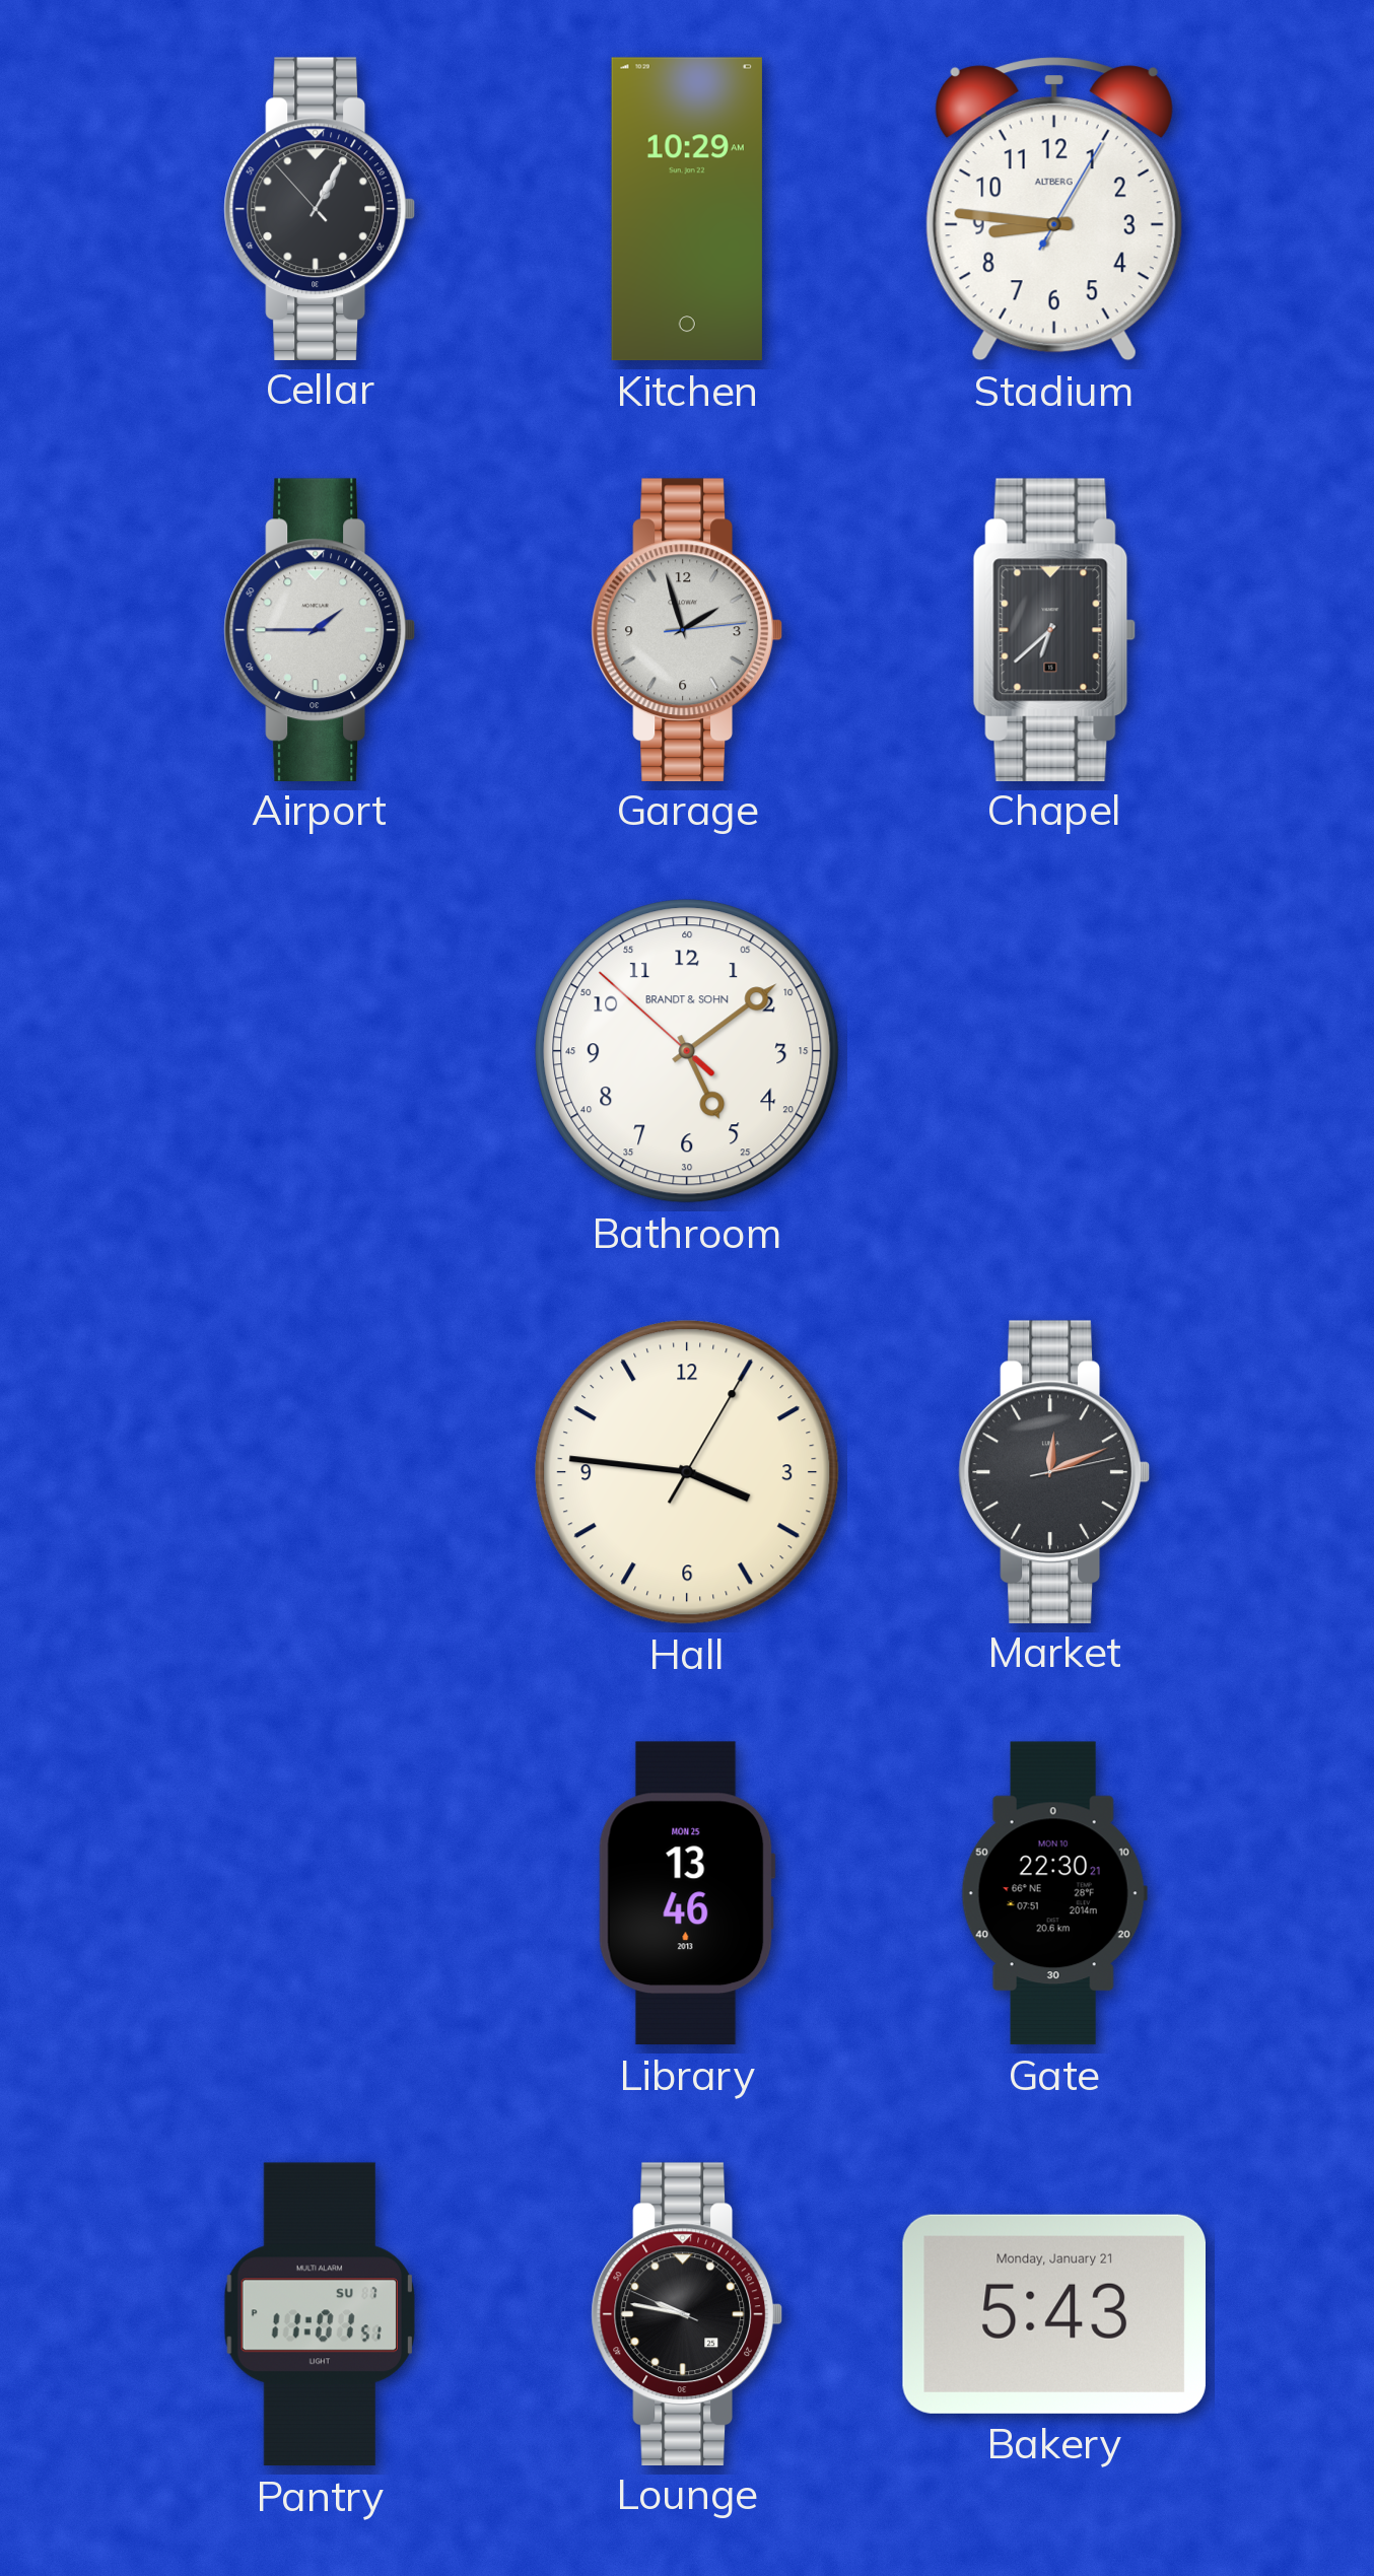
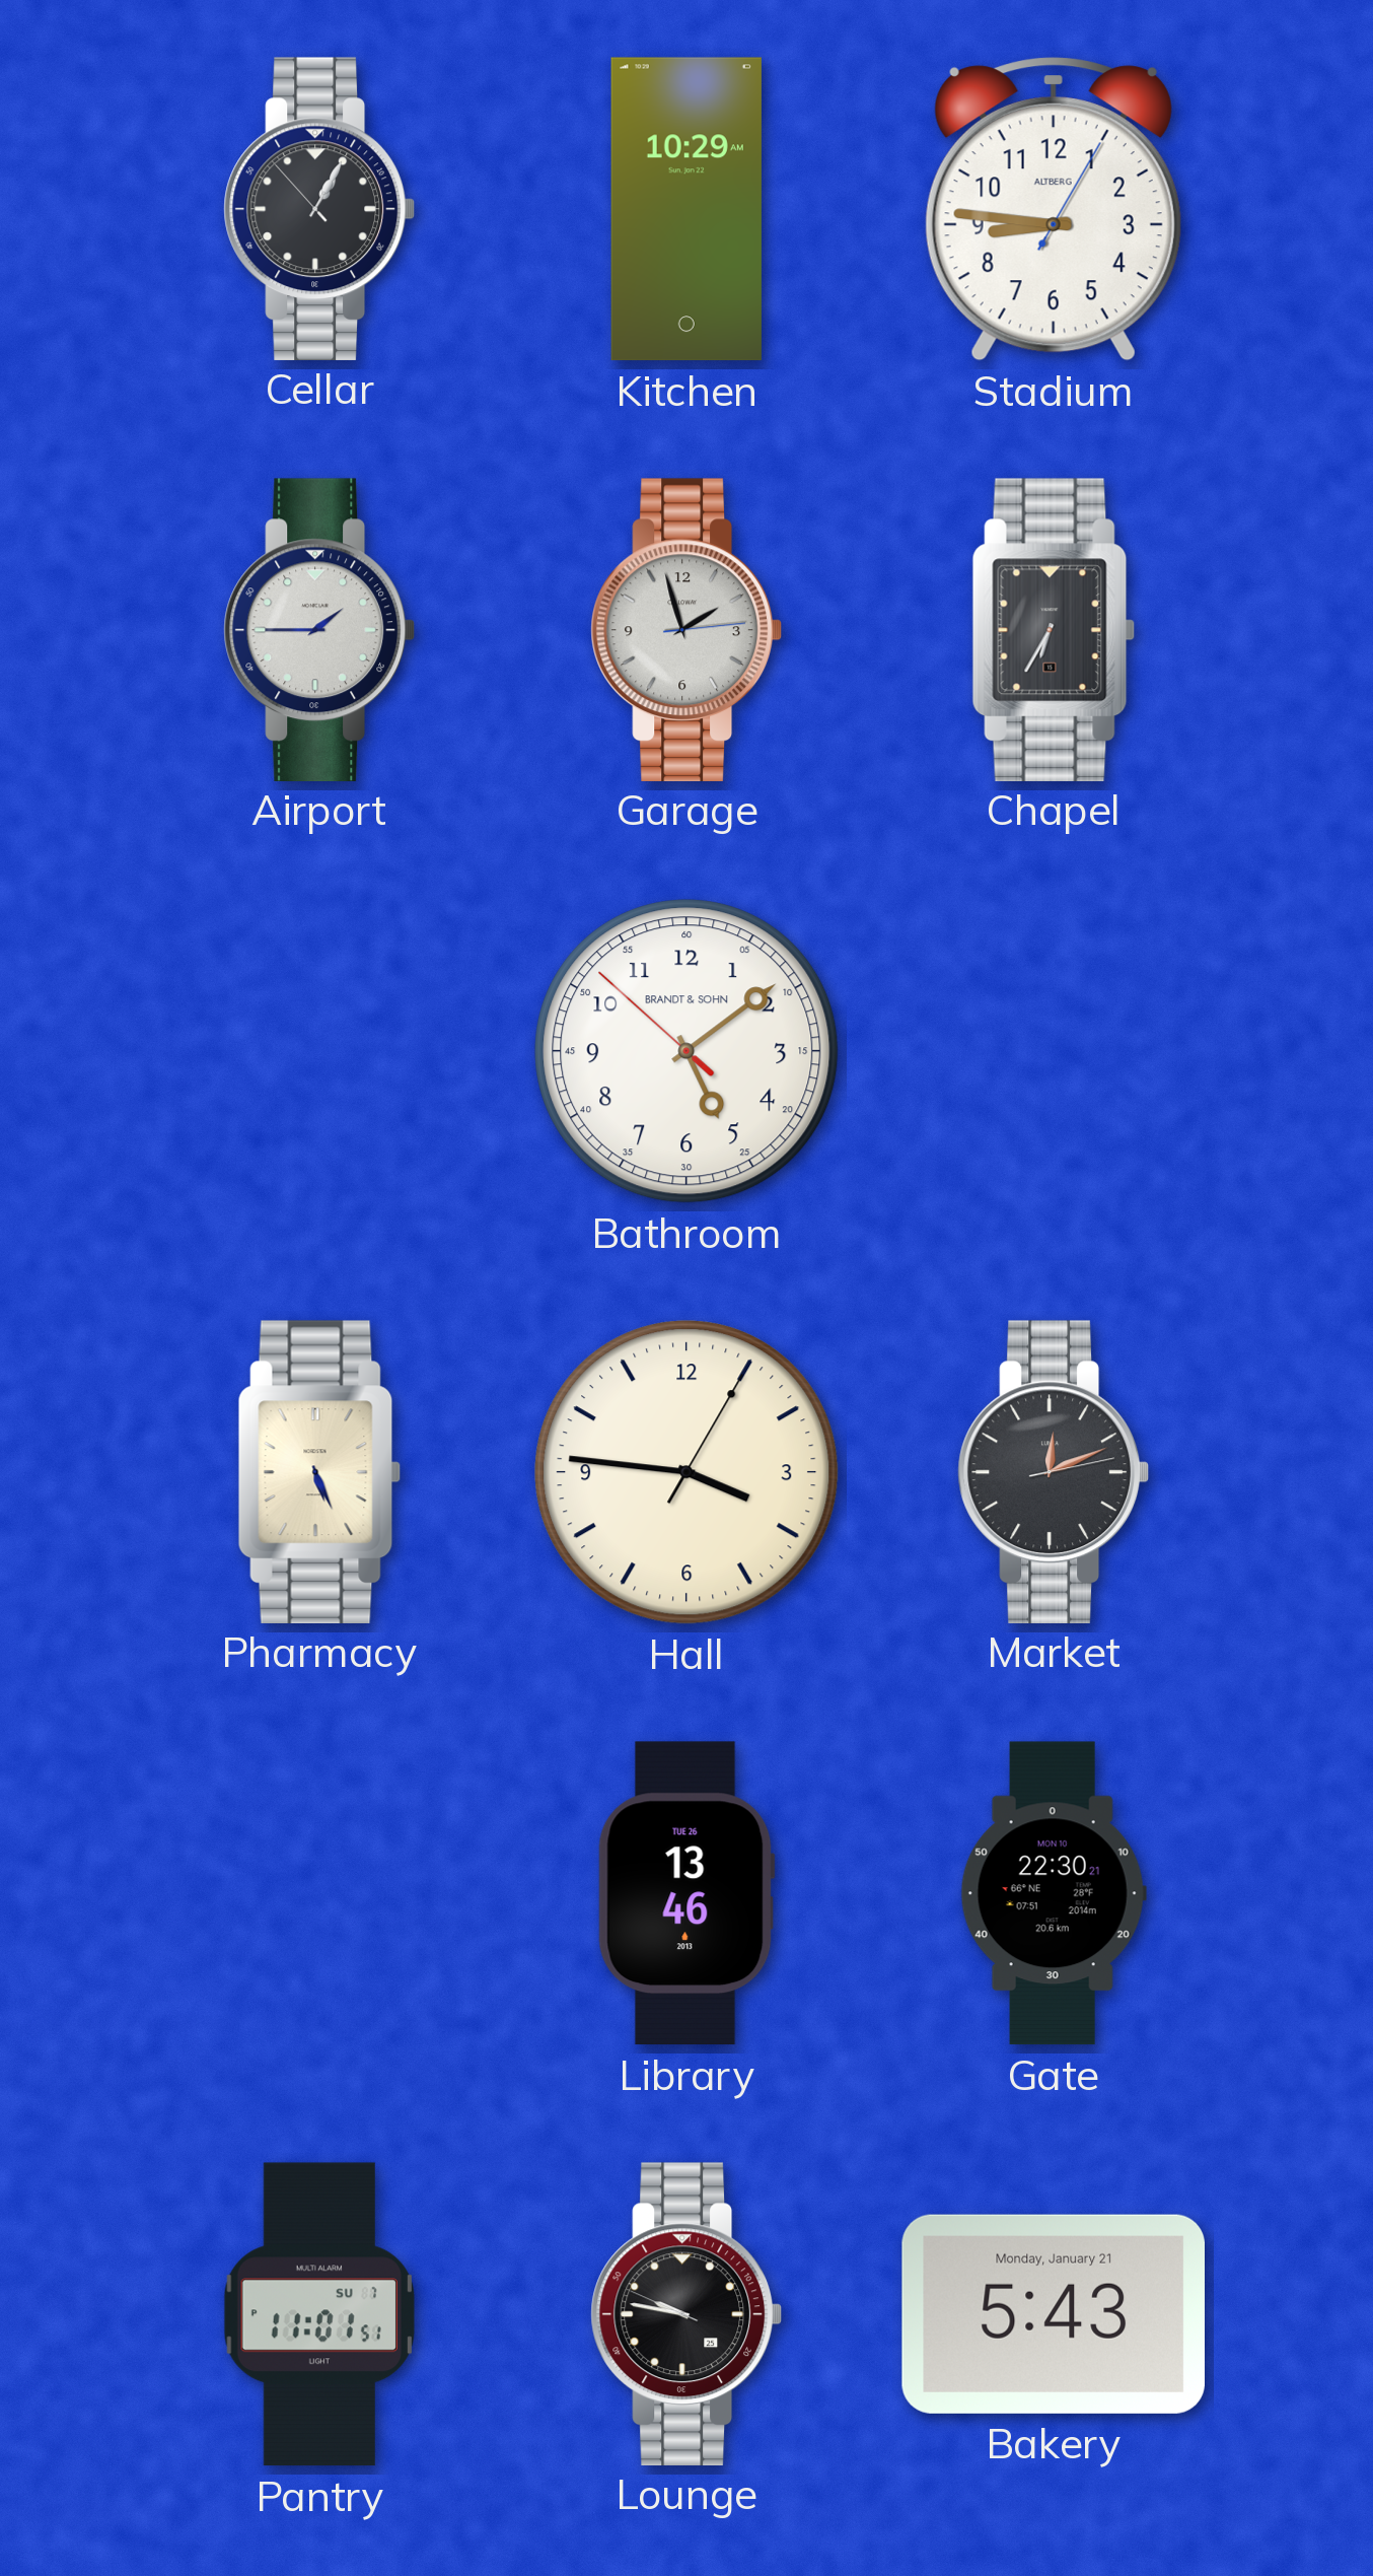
Chapel: 6:38 -> 6:35
Pharmacy: none -> 5:26
Library date: MON 25 -> TUE 26
